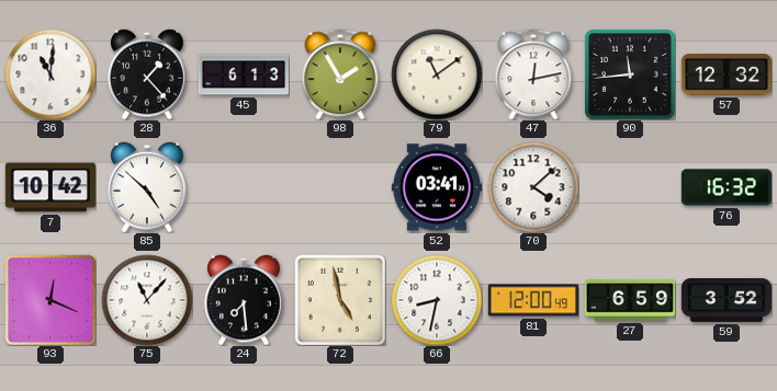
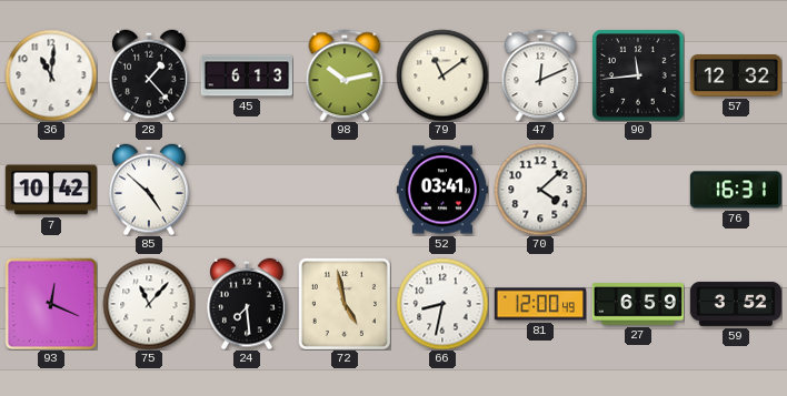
98: 1:55 -> 10:13
47: 12:13 -> 12:11
76: 16:32 -> 16:31
